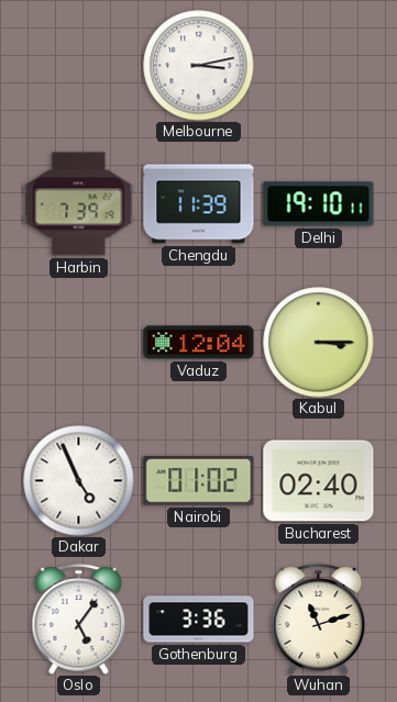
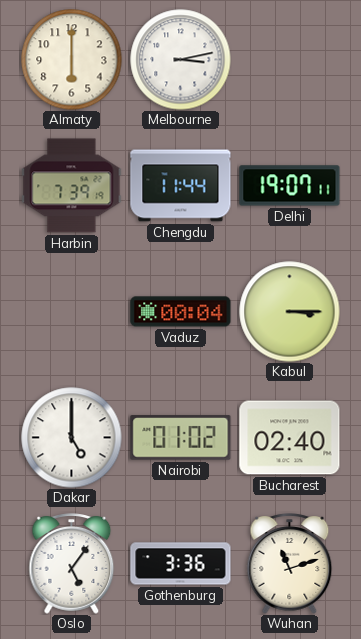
Almaty: none -> 6:00
Chengdu: 11:39 -> 11:44
Delhi: 19:10 -> 19:07
Vaduz: 12:04 -> 00:04
Dakar: 4:56 -> 5:00
